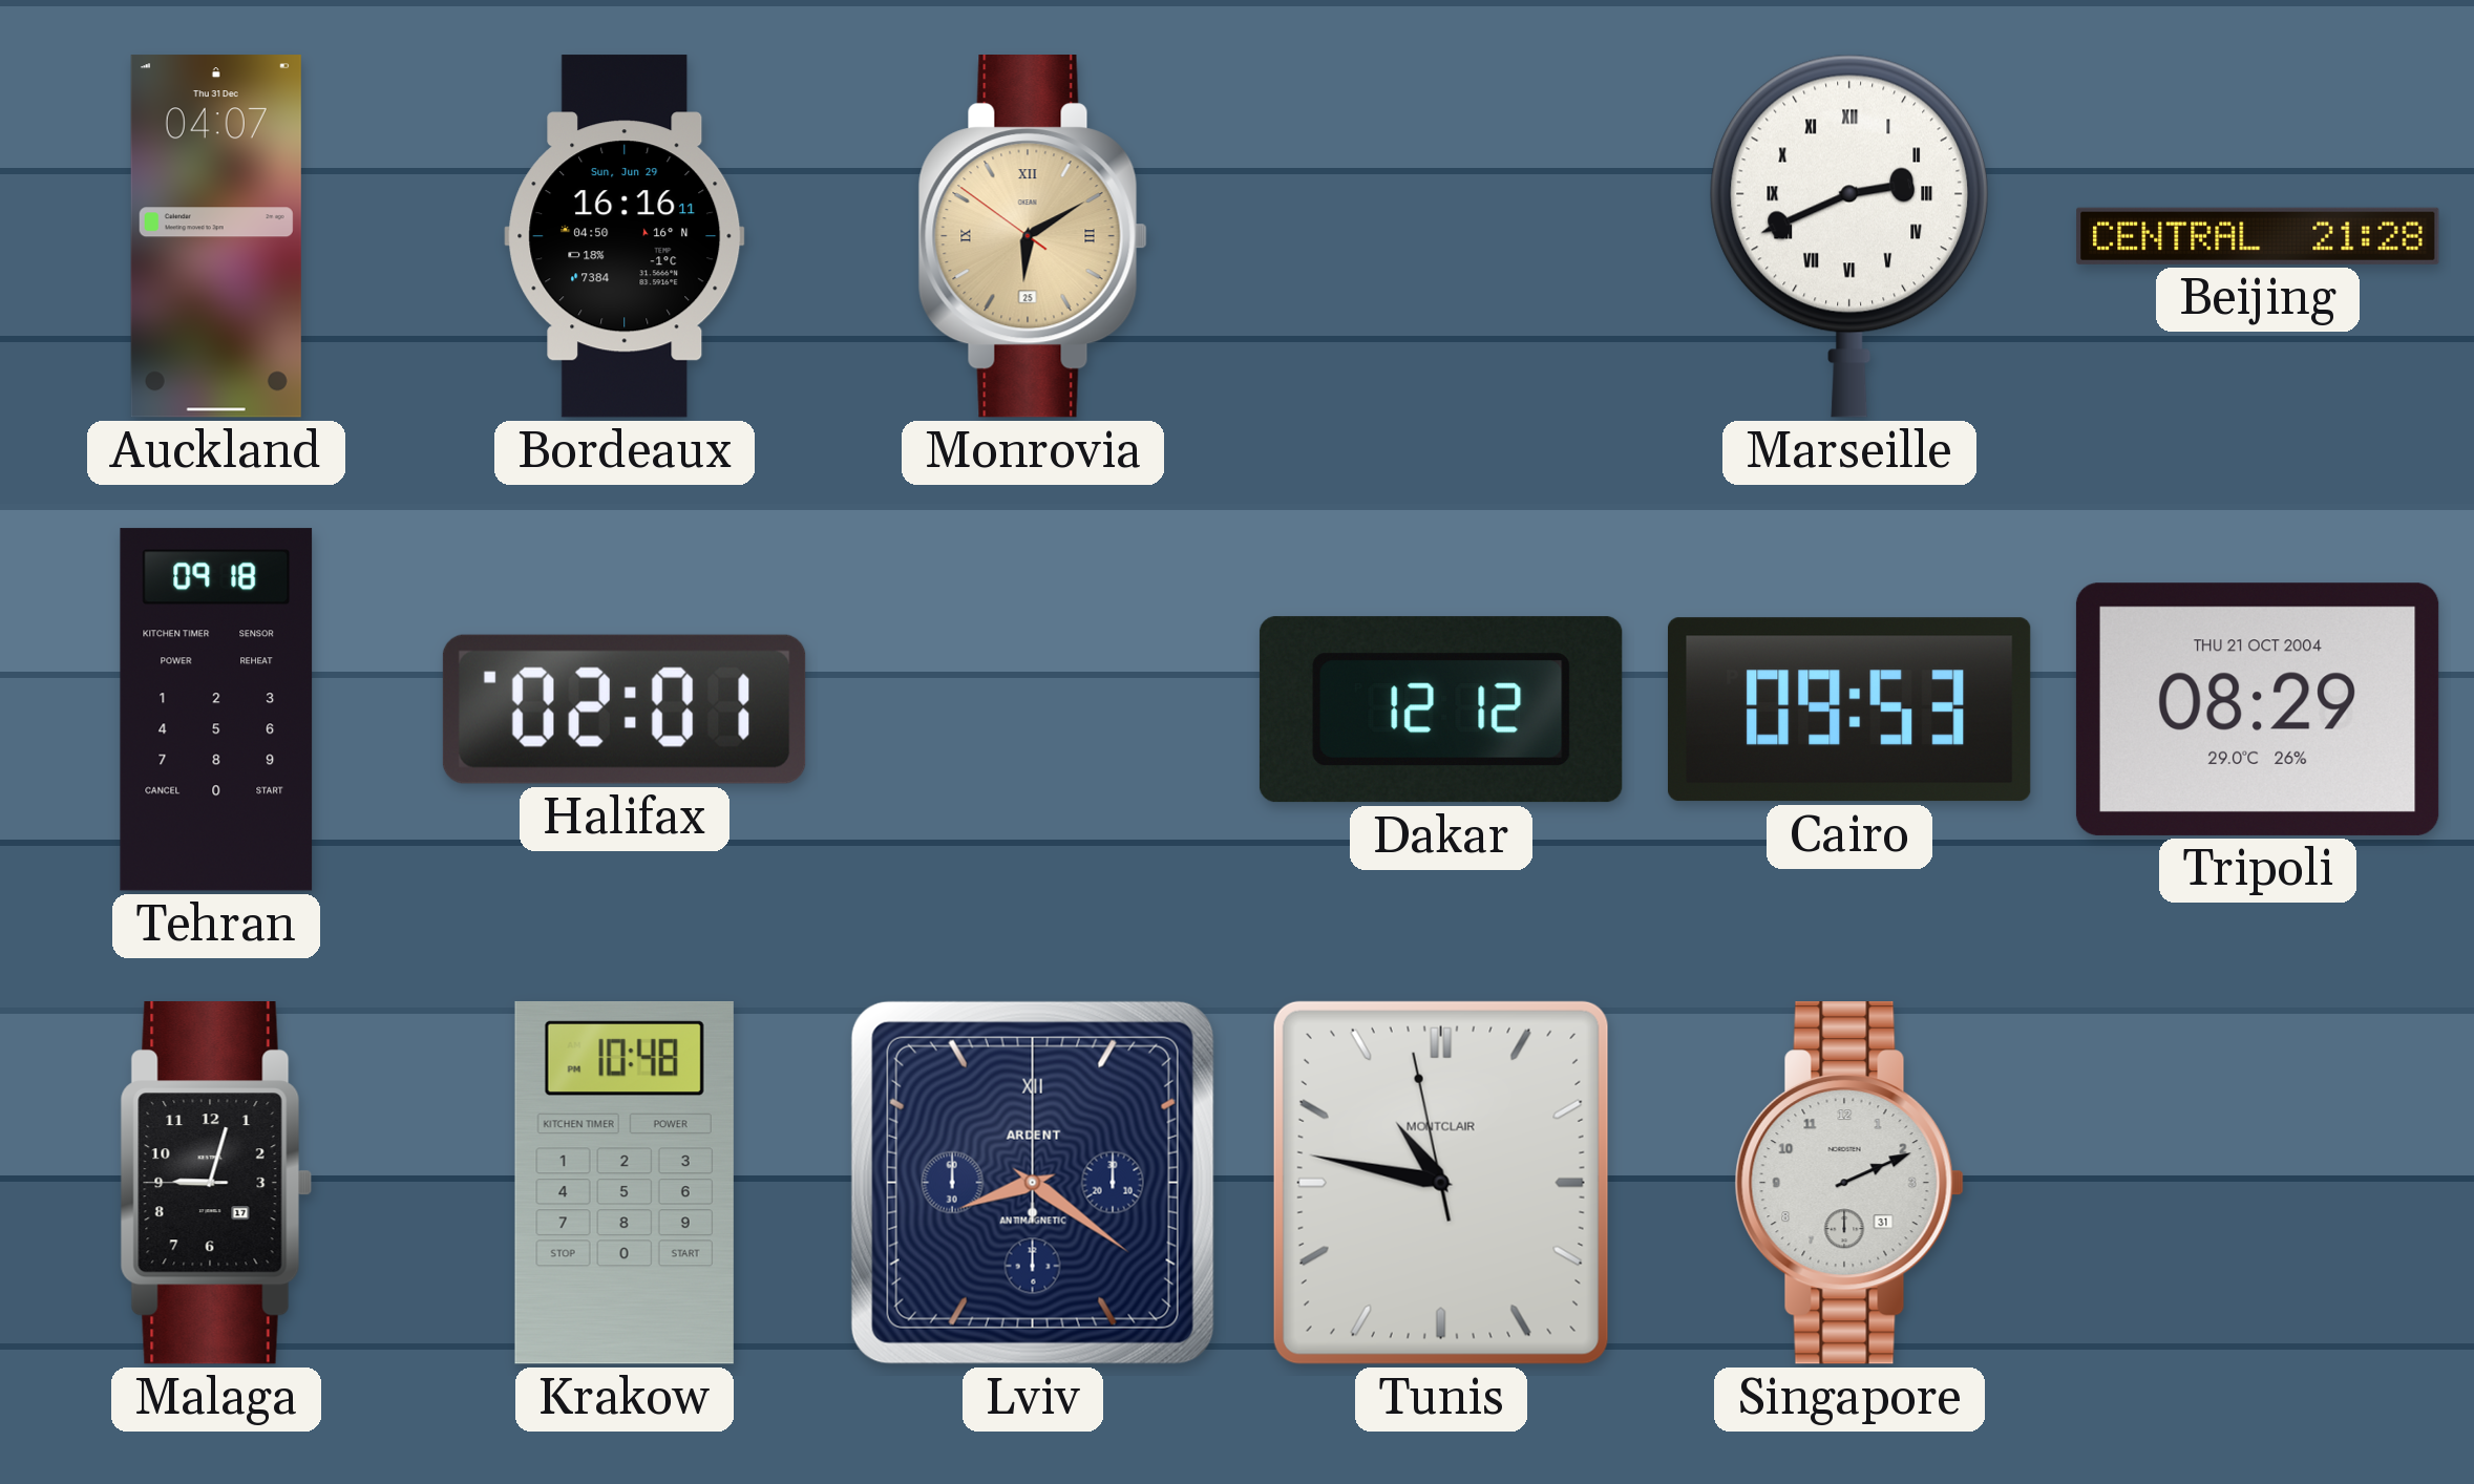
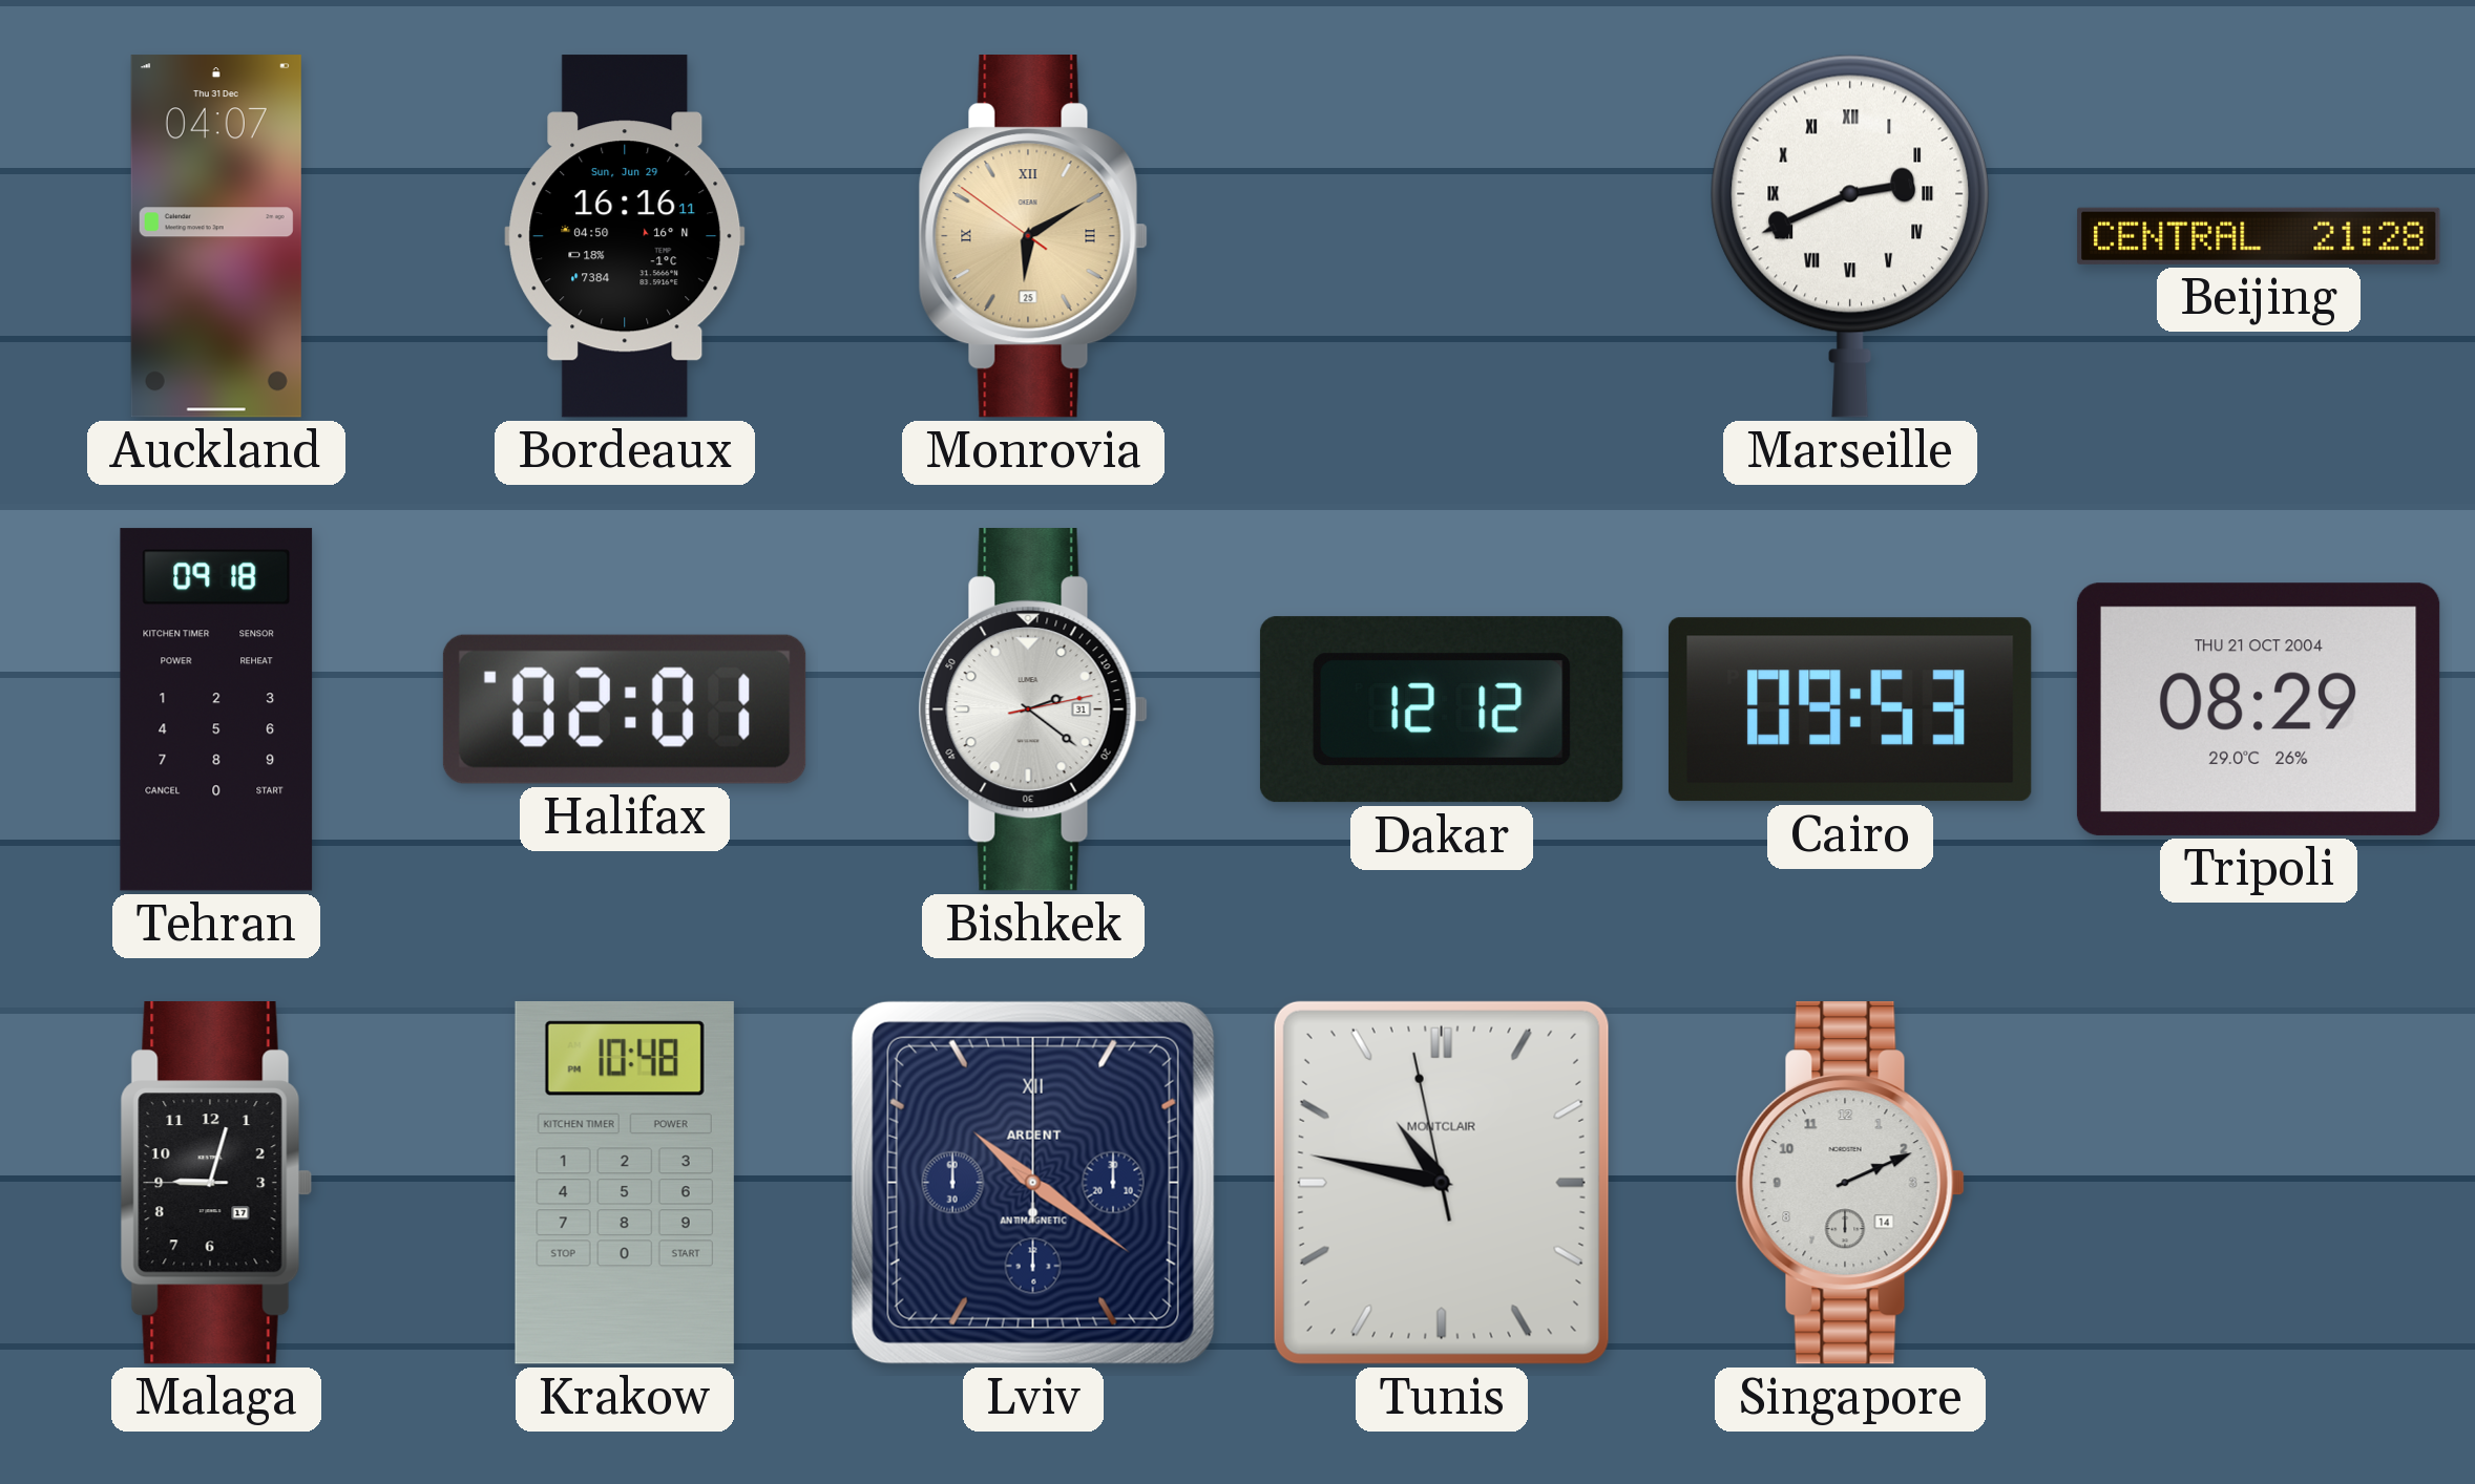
Bishkek: none -> 2:21
Lviv: 8:21 -> 10:21
Singapore date: 31 -> 14
